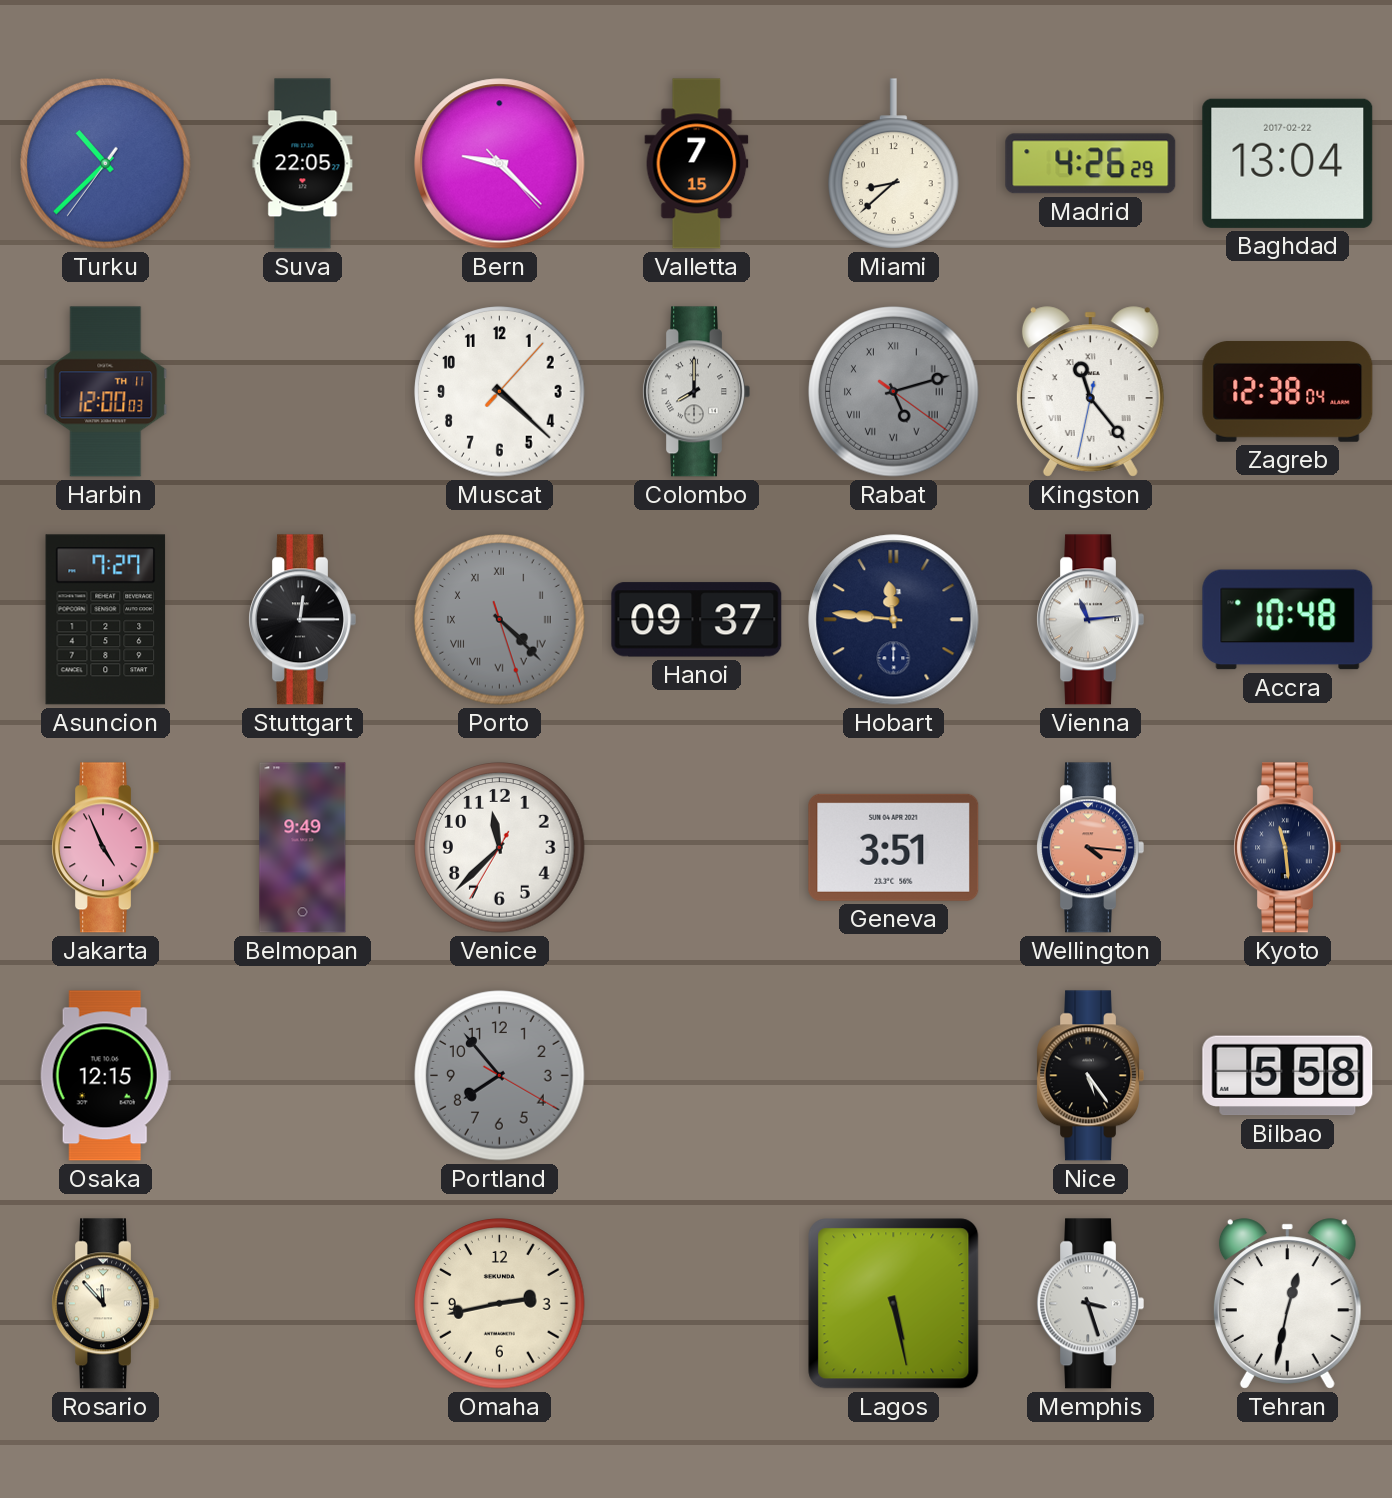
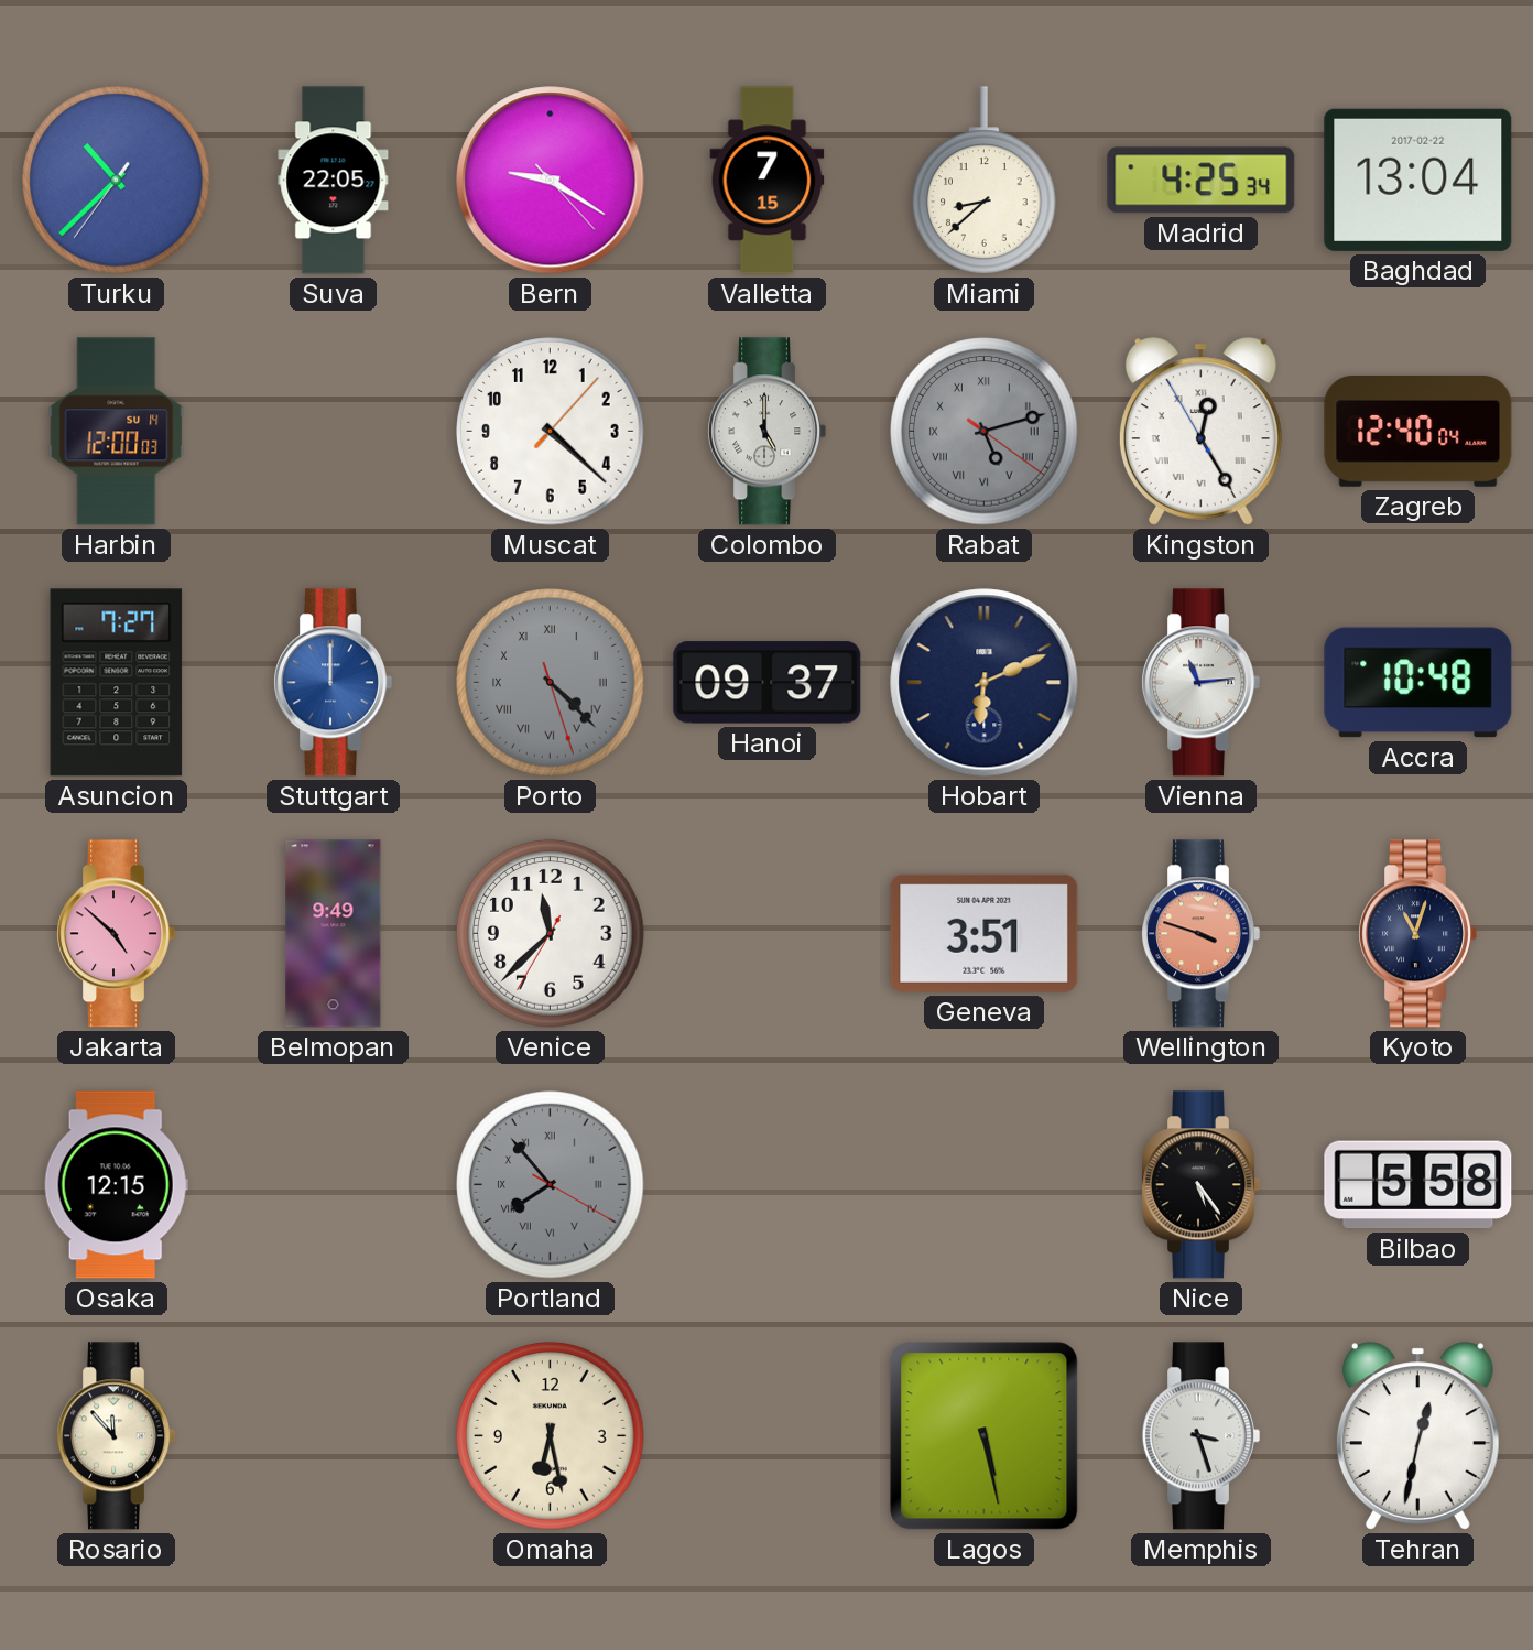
Bern: 9:22 -> 9:20
Madrid: 4:26 -> 4:25
Harbin date: TH 11 -> SU 14
Colombo: 8:00 -> 5:00
Kingston: 11:23 -> 12:24
Zagreb: 12:38 -> 12:40
Stuttgart: 12:15 -> 12:00
Stuttgart dial: black -> blue
Hobart: 11:46 -> 6:11
Jakarta: 4:56 -> 4:52
Wellington: 4:16 -> 3:48
Kyoto: 11:29 -> 11:03
Portland numerals: Arabic -> Roman
Omaha: 2:43 -> 6:28
